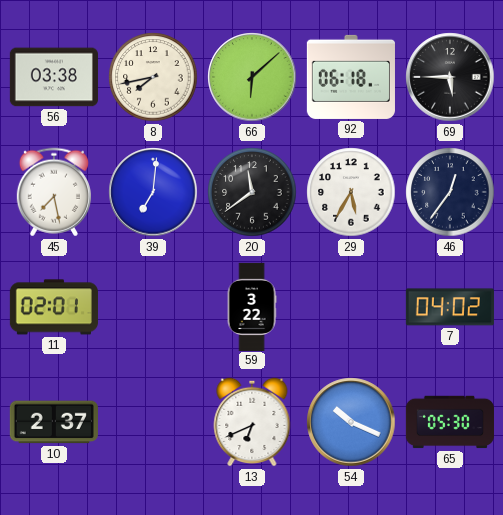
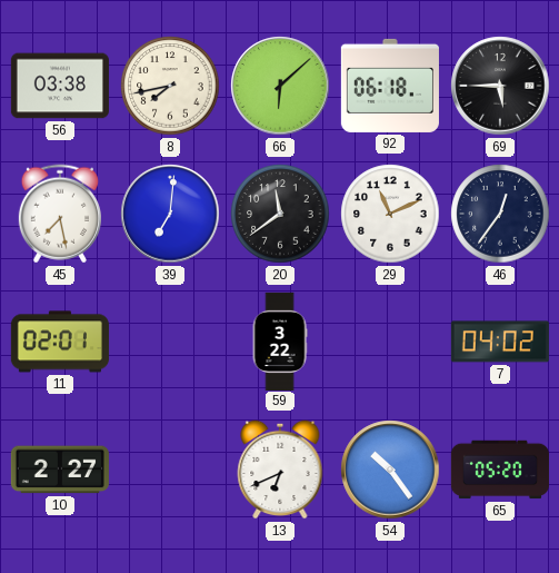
29: 5:35 -> 11:11
10: 2:37 -> 2:27
54: 10:19 -> 10:24
65: 05:30 -> 05:20
